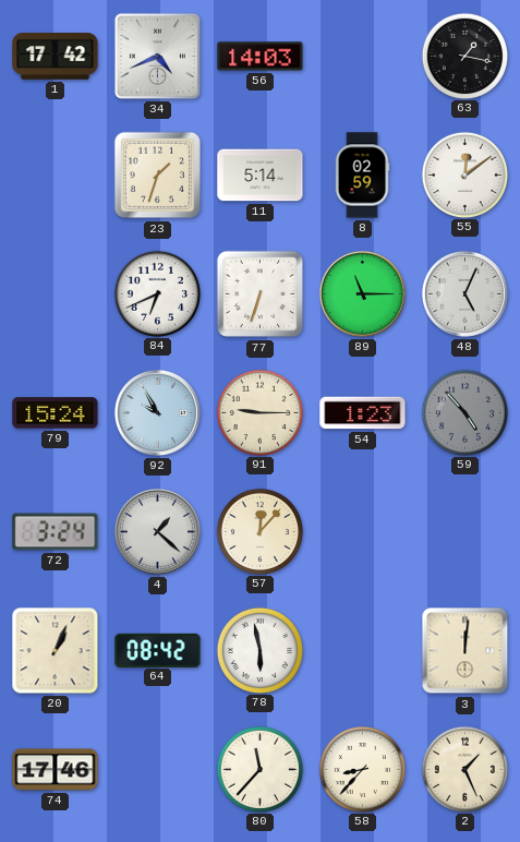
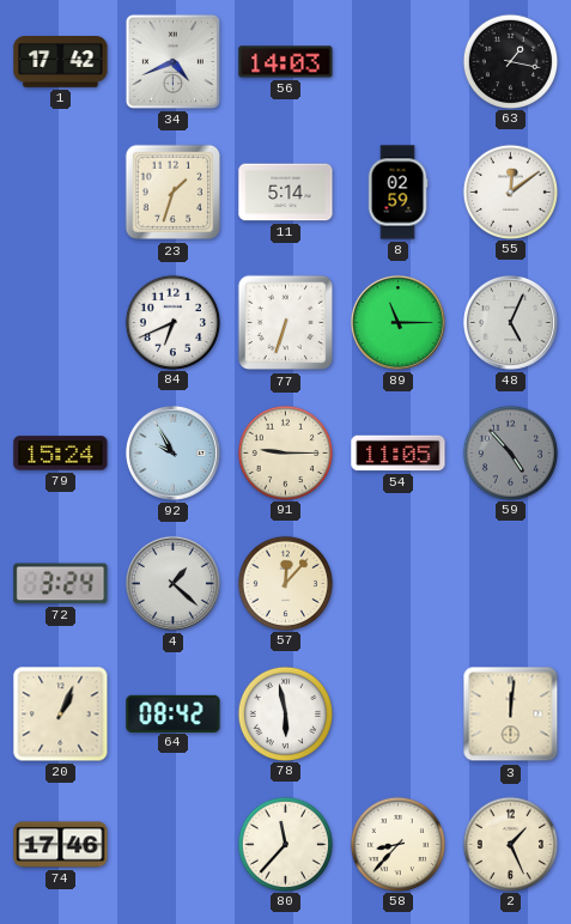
54: 1:23 -> 11:05
